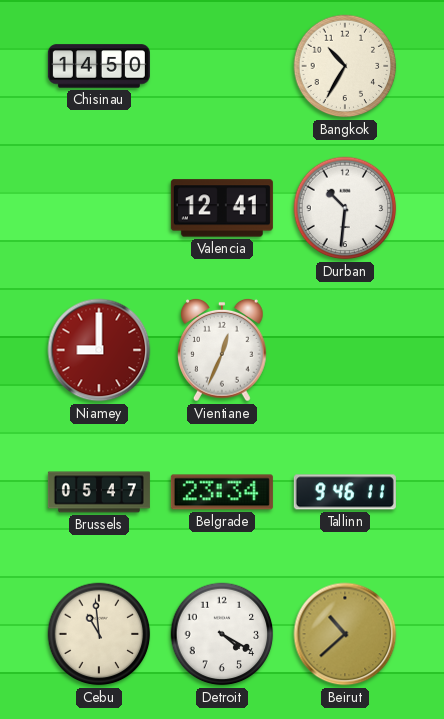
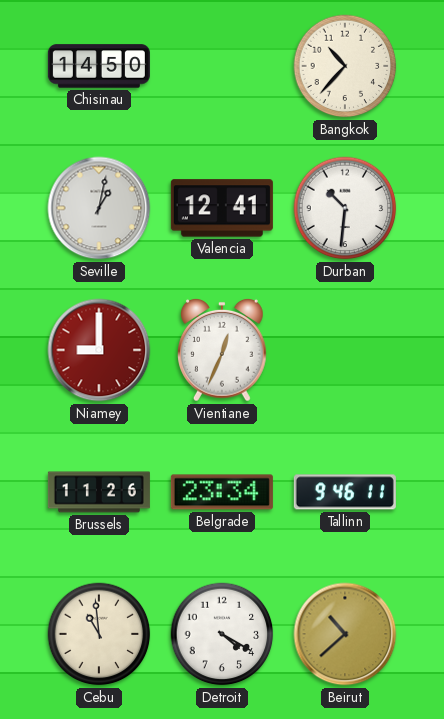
Bangkok: 10:35 -> 10:37
Seville: none -> 1:02
Brussels: 05:47 -> 11:26
